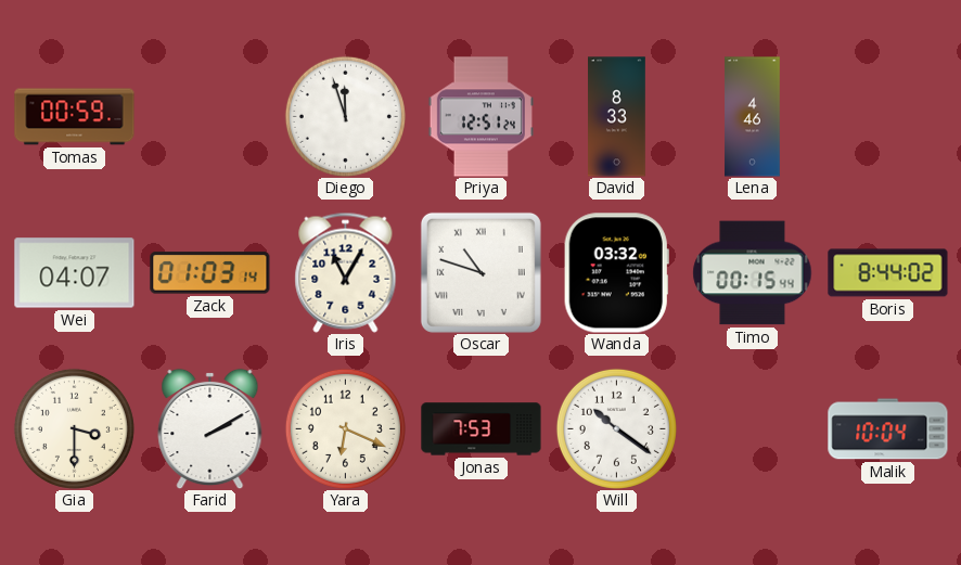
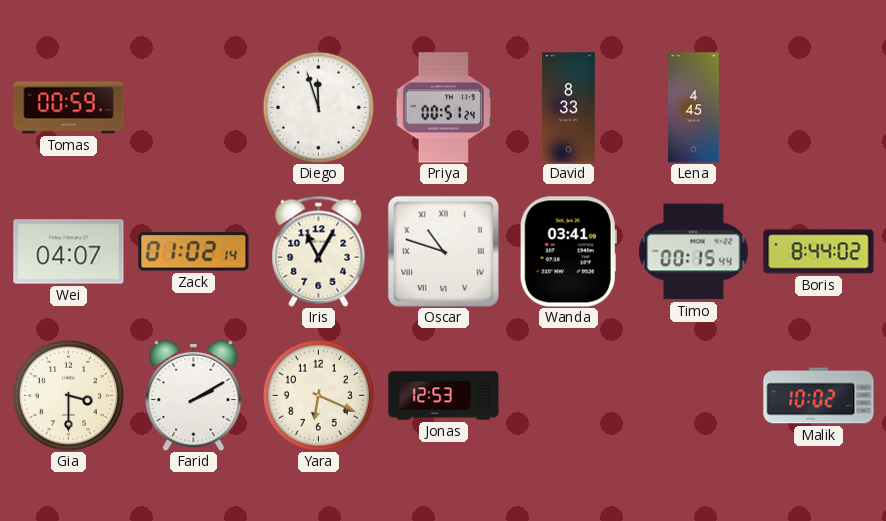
Priya: 12:51 -> 00:51
Lena: 4:46 -> 4:45
Zack: 01:03 -> 01:02
Wanda: 03:32 -> 03:41
Jonas: 7:53 -> 12:53
Will: 10:21 -> none
Malik: 10:04 -> 10:02
